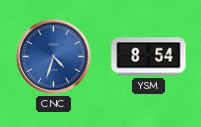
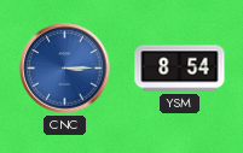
CNC: 4:33 -> 3:15
